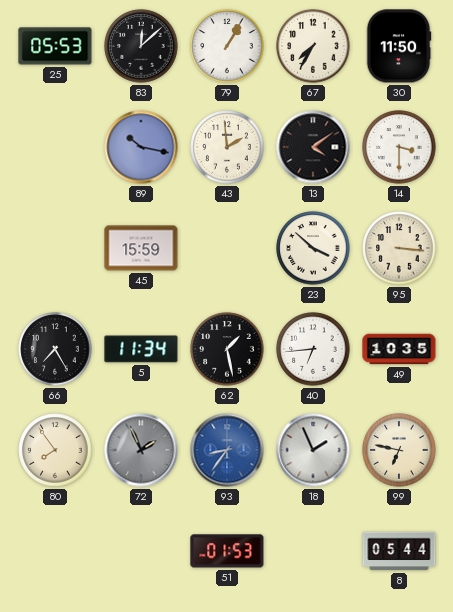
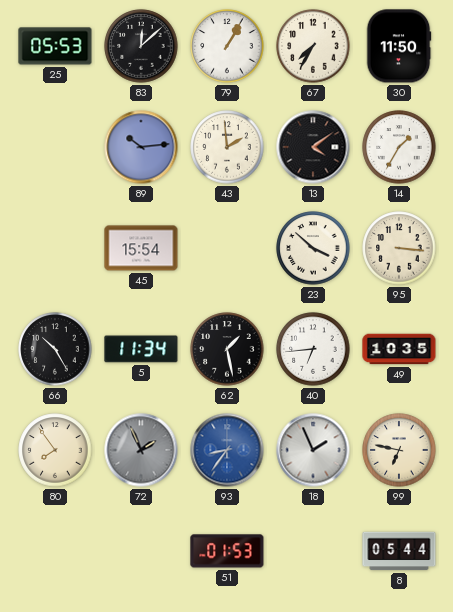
89: 10:17 -> 10:14
14: 3:30 -> 1:35
45: 15:59 -> 15:54
66: 7:25 -> 10:25
